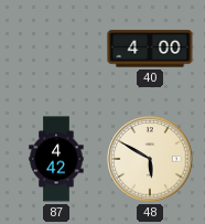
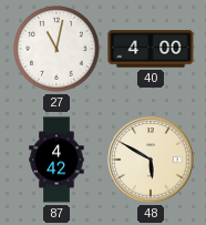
27: none -> 11:02
